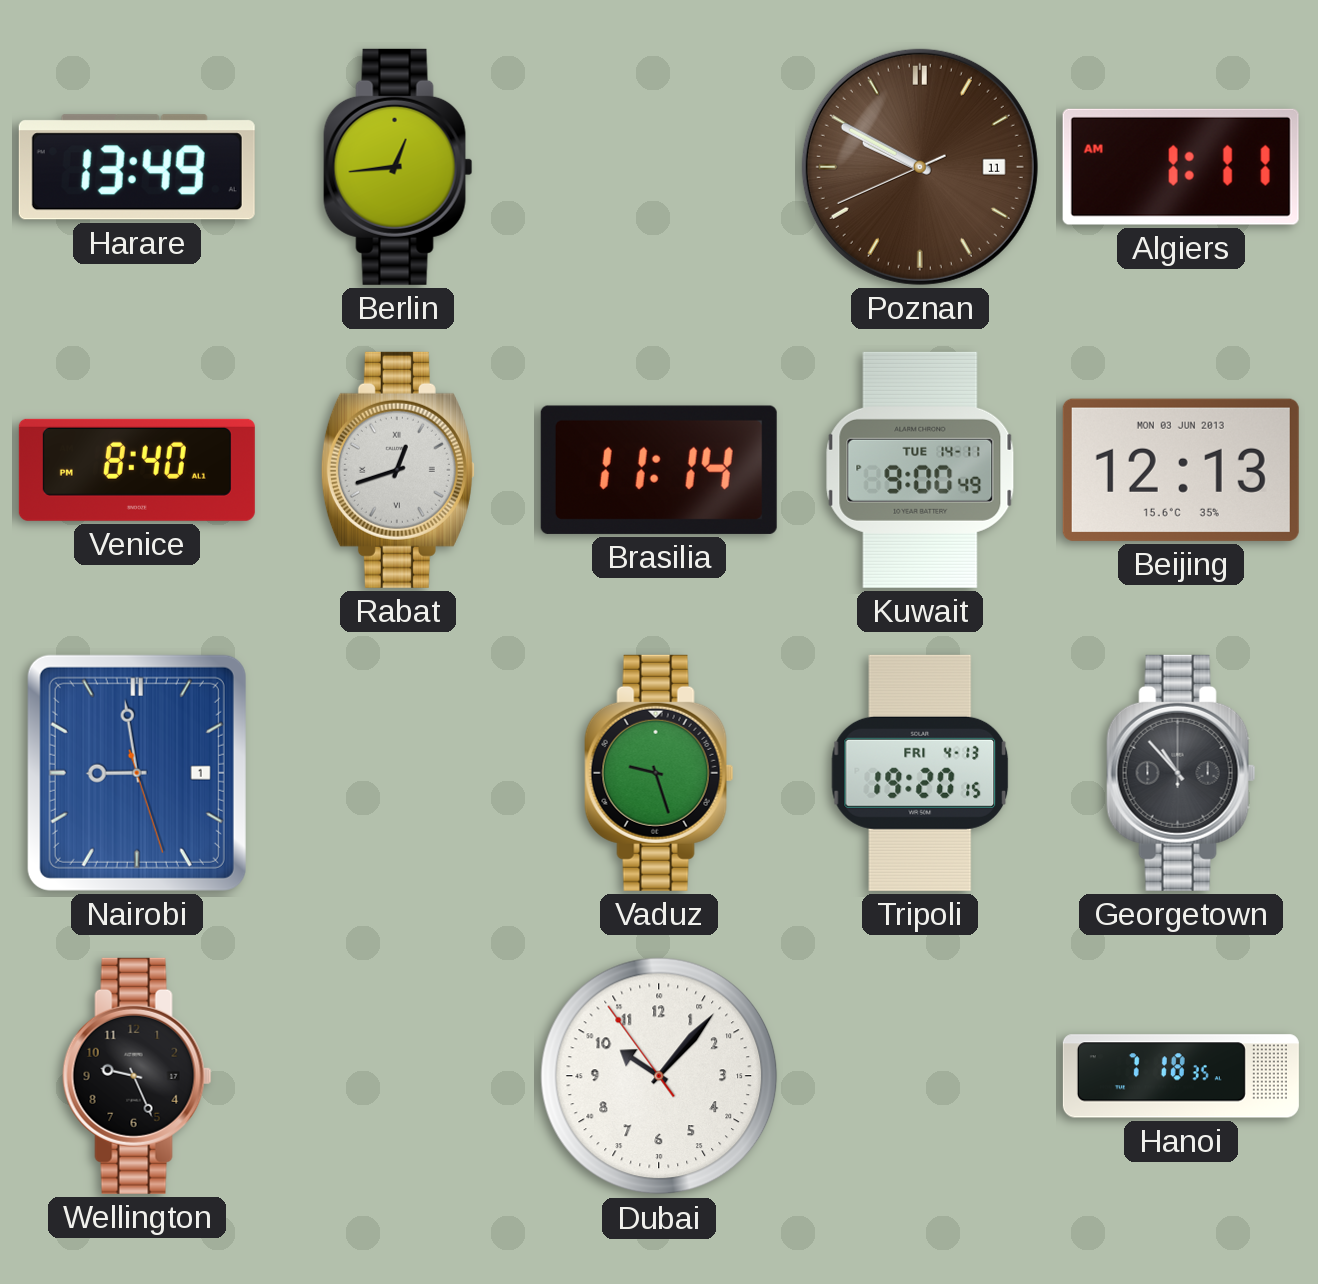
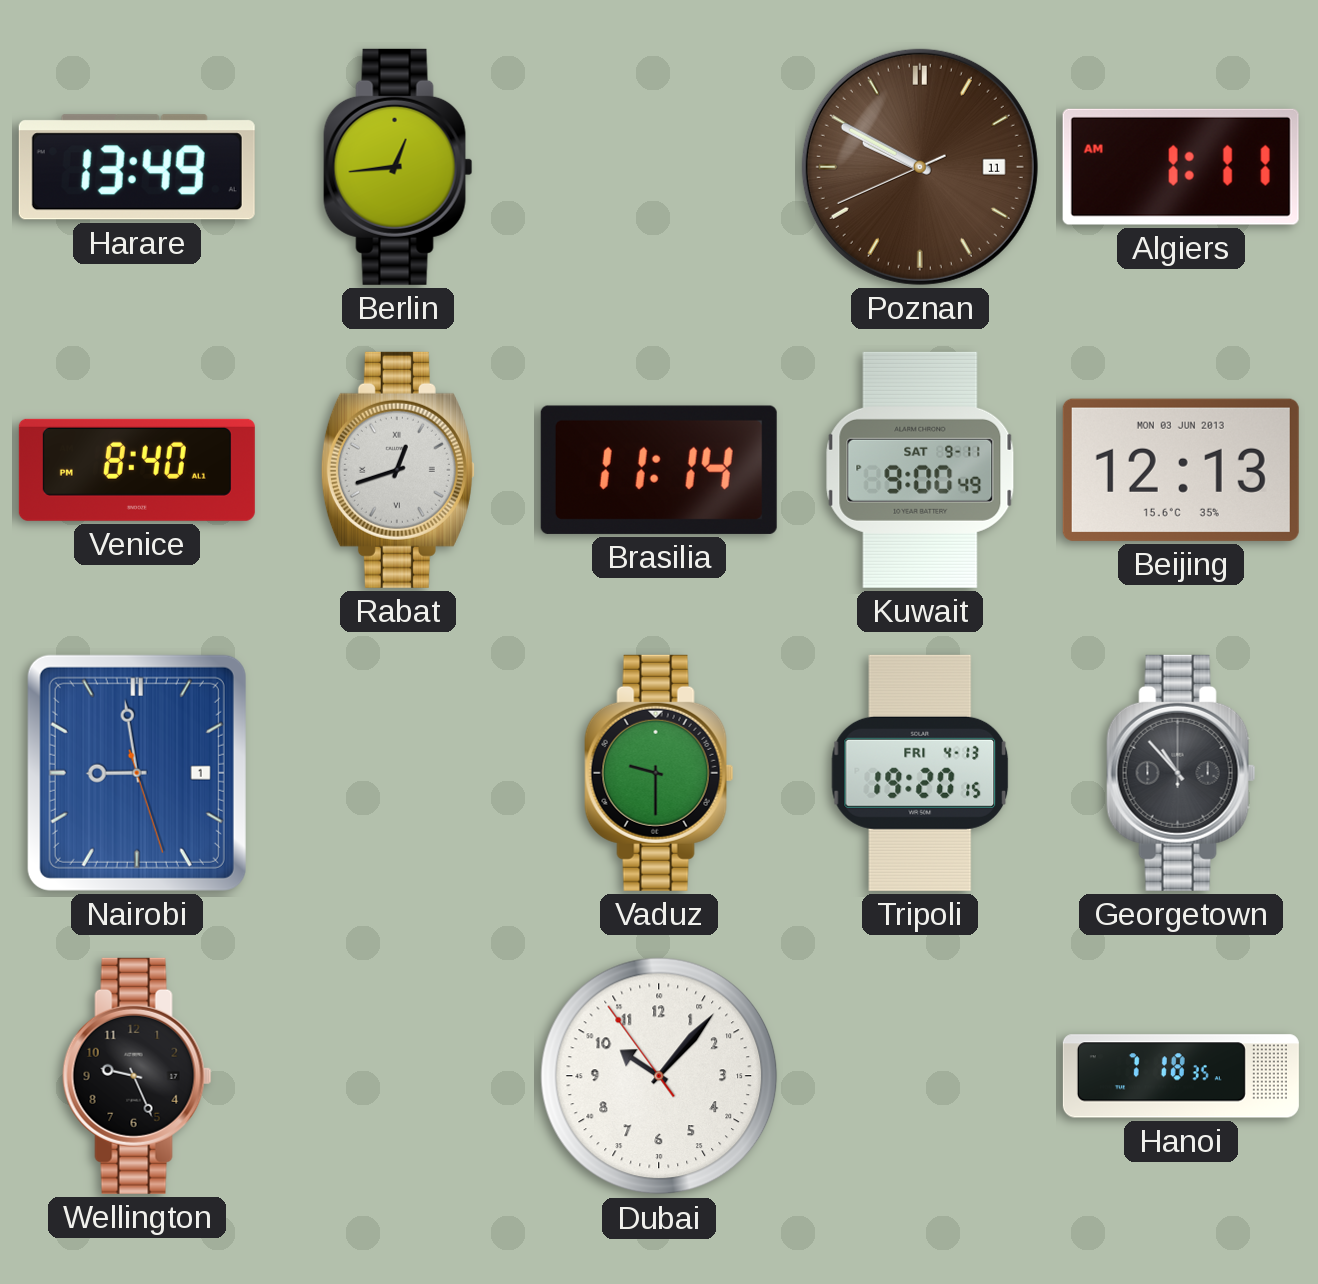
Kuwait date: TUE 14-11 -> SAT 9-11
Vaduz: 9:27 -> 9:30
